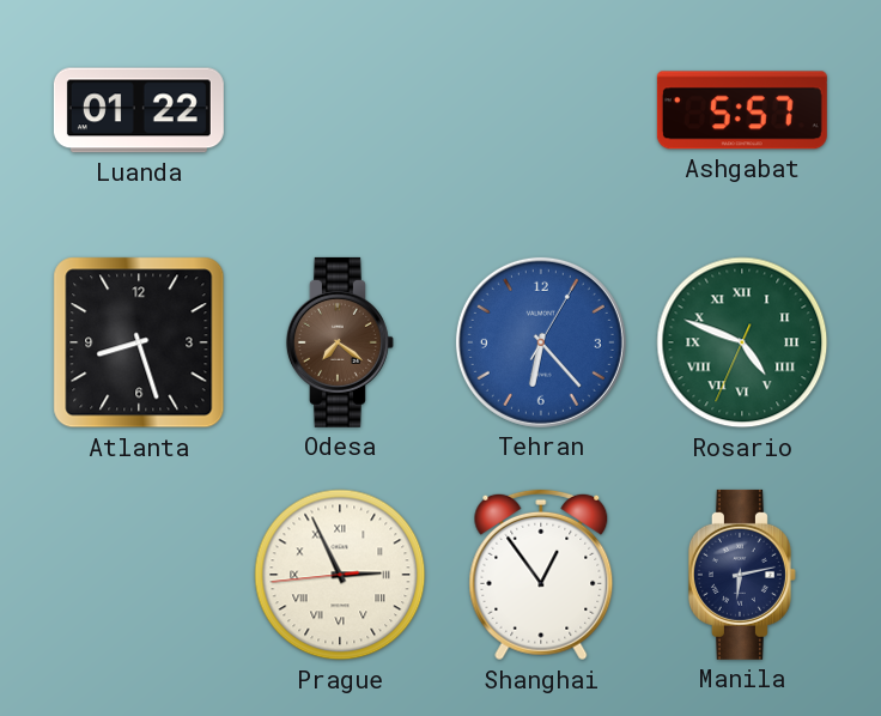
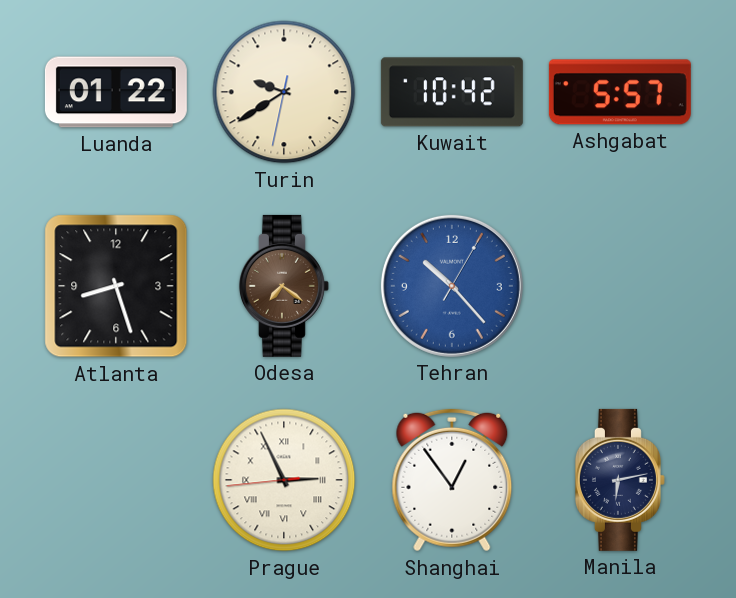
Turin: none -> 9:39
Kuwait: none -> 10:42
Tehran: 6:23 -> 10:23
Rosario: 4:48 -> none
